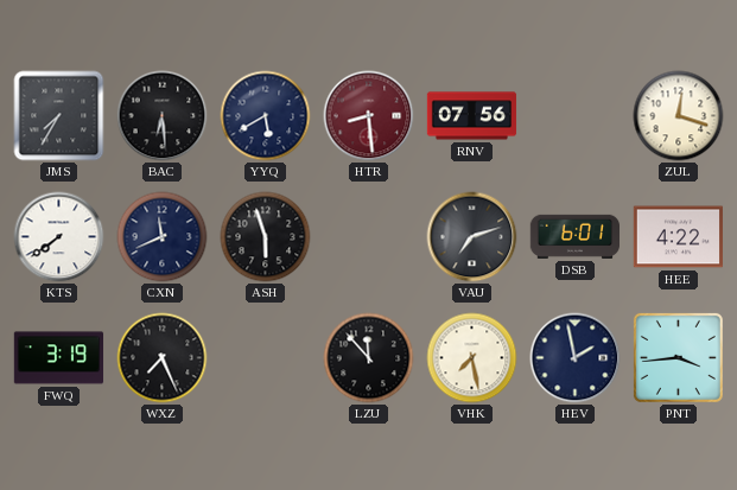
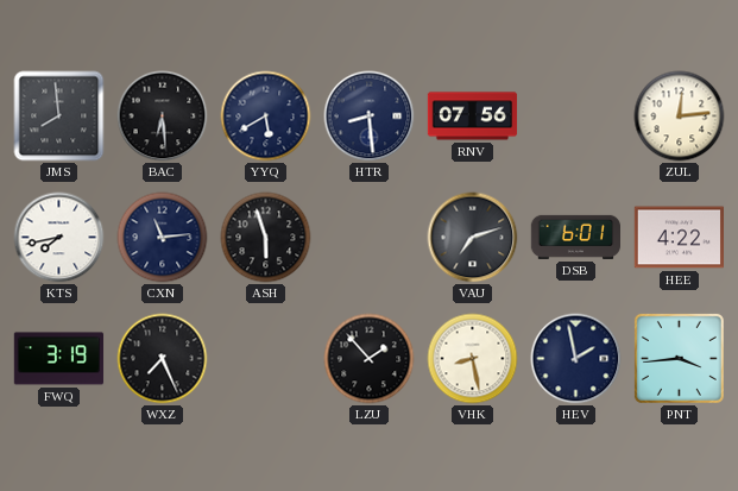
JMS: 7:35 -> 7:59
HTR dial: burgundy -> navy
ZUL: 12:18 -> 12:14
KTS: 7:39 -> 7:43
CXN: 11:41 -> 11:14
LZU: 11:53 -> 1:53
VHK: 7:28 -> 8:28
